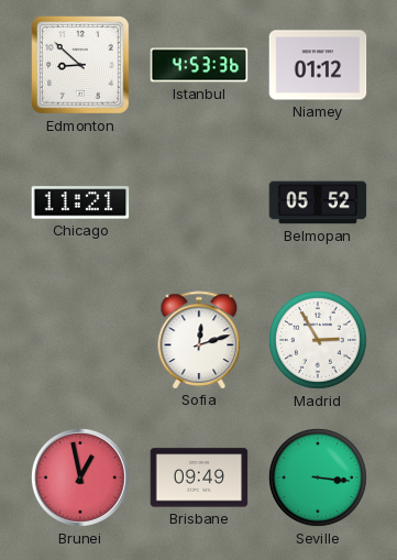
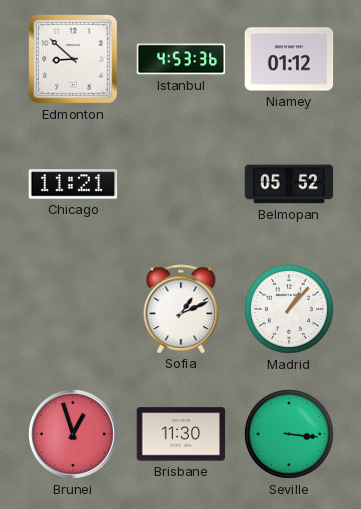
Sofia: 12:12 -> 1:11
Madrid: 2:55 -> 1:07
Brunei: 12:58 -> 12:57
Brisbane: 09:49 -> 11:30
